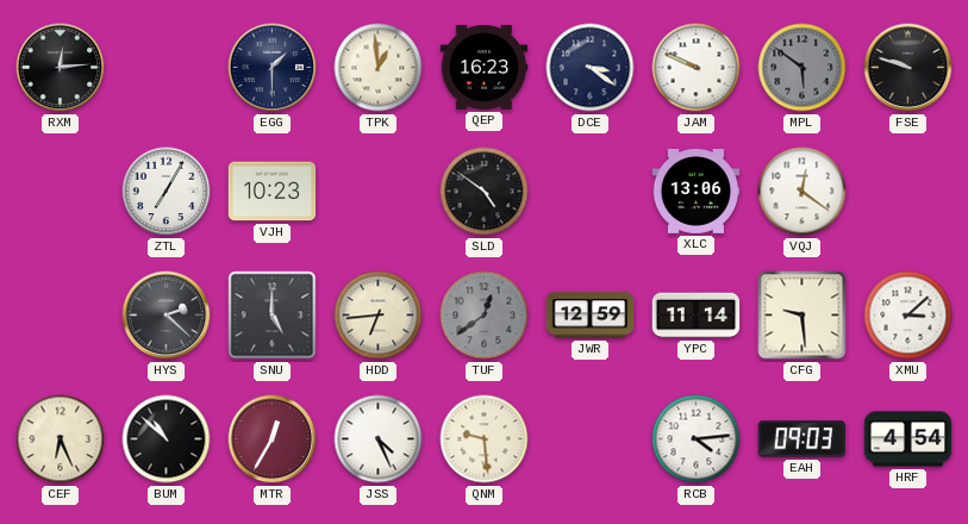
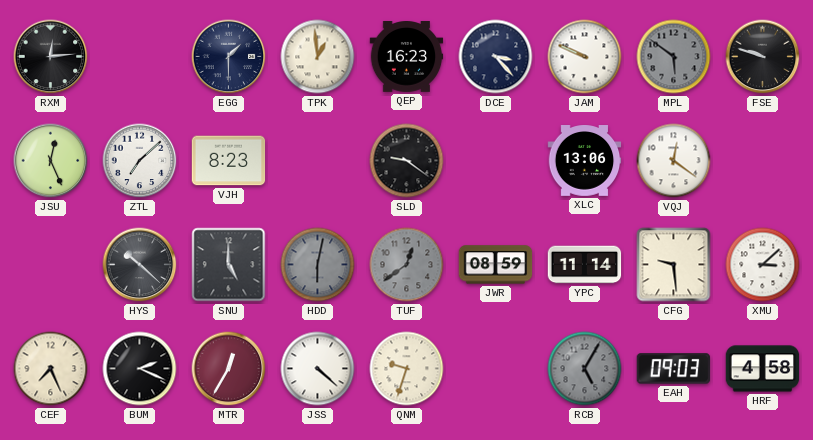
DCE: 3:21 -> 3:23
JSU: none -> 12:26
ZTL: 7:05 -> 7:08
VJH: 10:23 -> 8:23
SLD: 4:51 -> 9:21
HYS: 2:22 -> 10:22
HDD: 6:44 -> 6:02
HDD dial: cream -> grey
JWR: 12:59 -> 08:59
CEF: 6:26 -> 7:26
BUM: 10:52 -> 2:19
JSS: 4:26 -> 4:22
QNM: 9:29 -> 9:33
RCB: 4:14 -> 5:05
RCB dial: white -> grey
HRF: 4:54 -> 4:58
